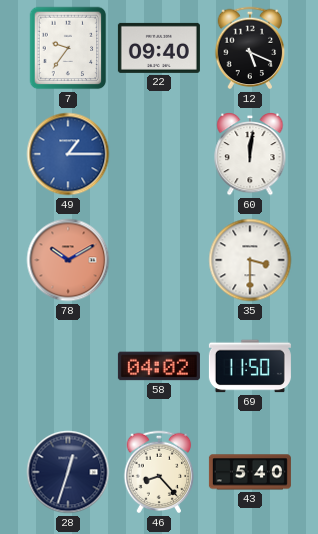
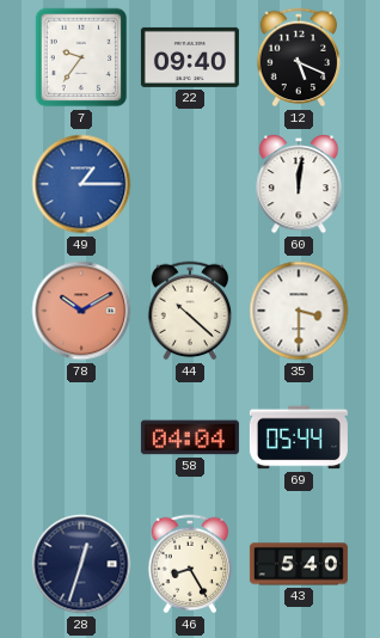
44: none -> 10:22
58: 04:02 -> 04:04
69: 11:50 -> 05:44
46: 8:23 -> 8:25
